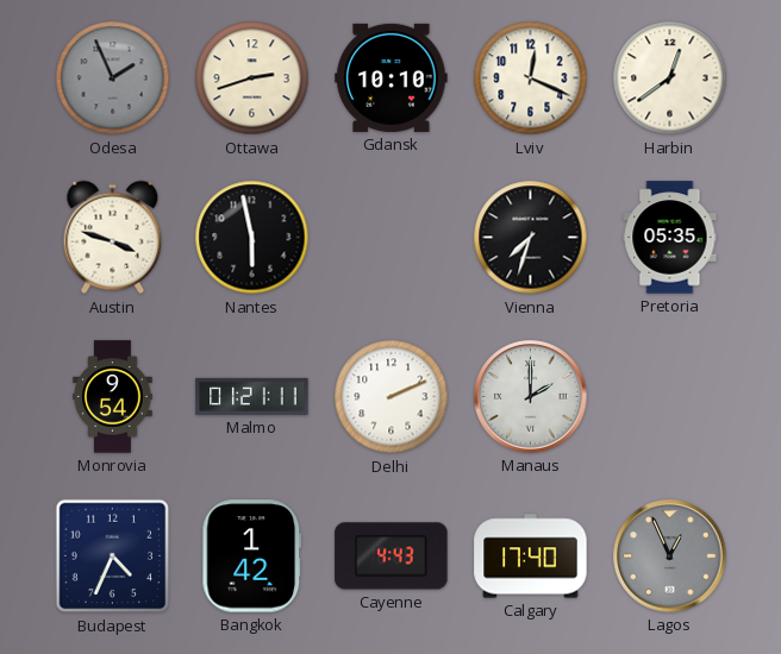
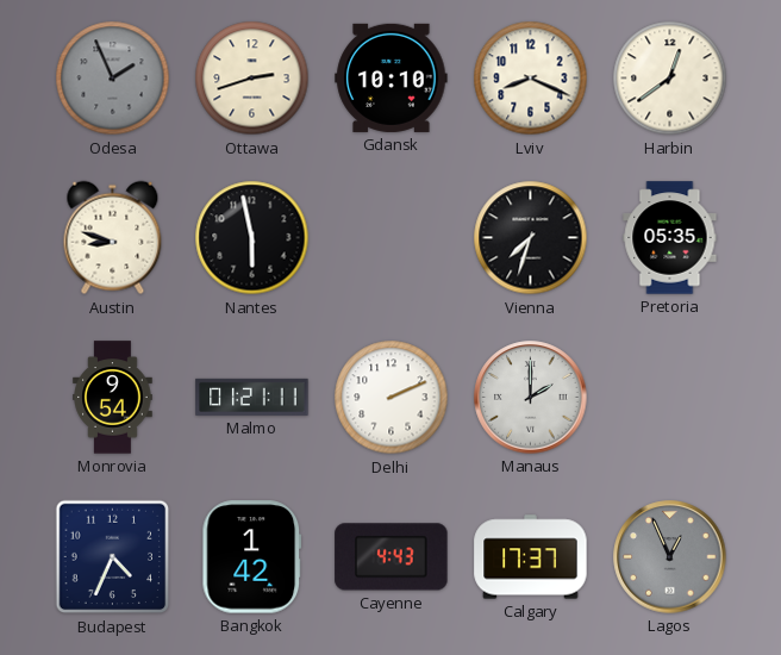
Lviv: 12:19 -> 8:19
Austin: 3:48 -> 8:48
Calgary: 17:40 -> 17:37
